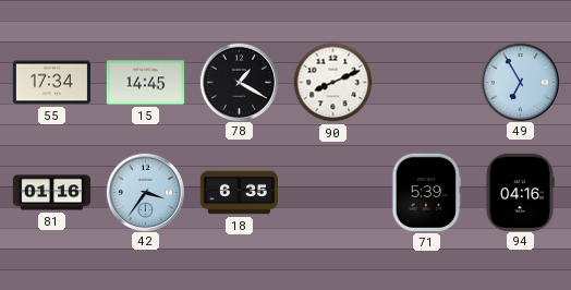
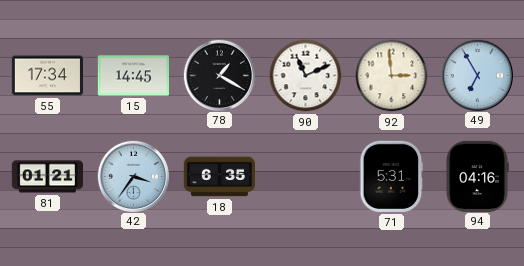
90: 8:11 -> 11:11
92: none -> 2:59
81: 01:16 -> 01:21
71: 5:39 -> 5:31
